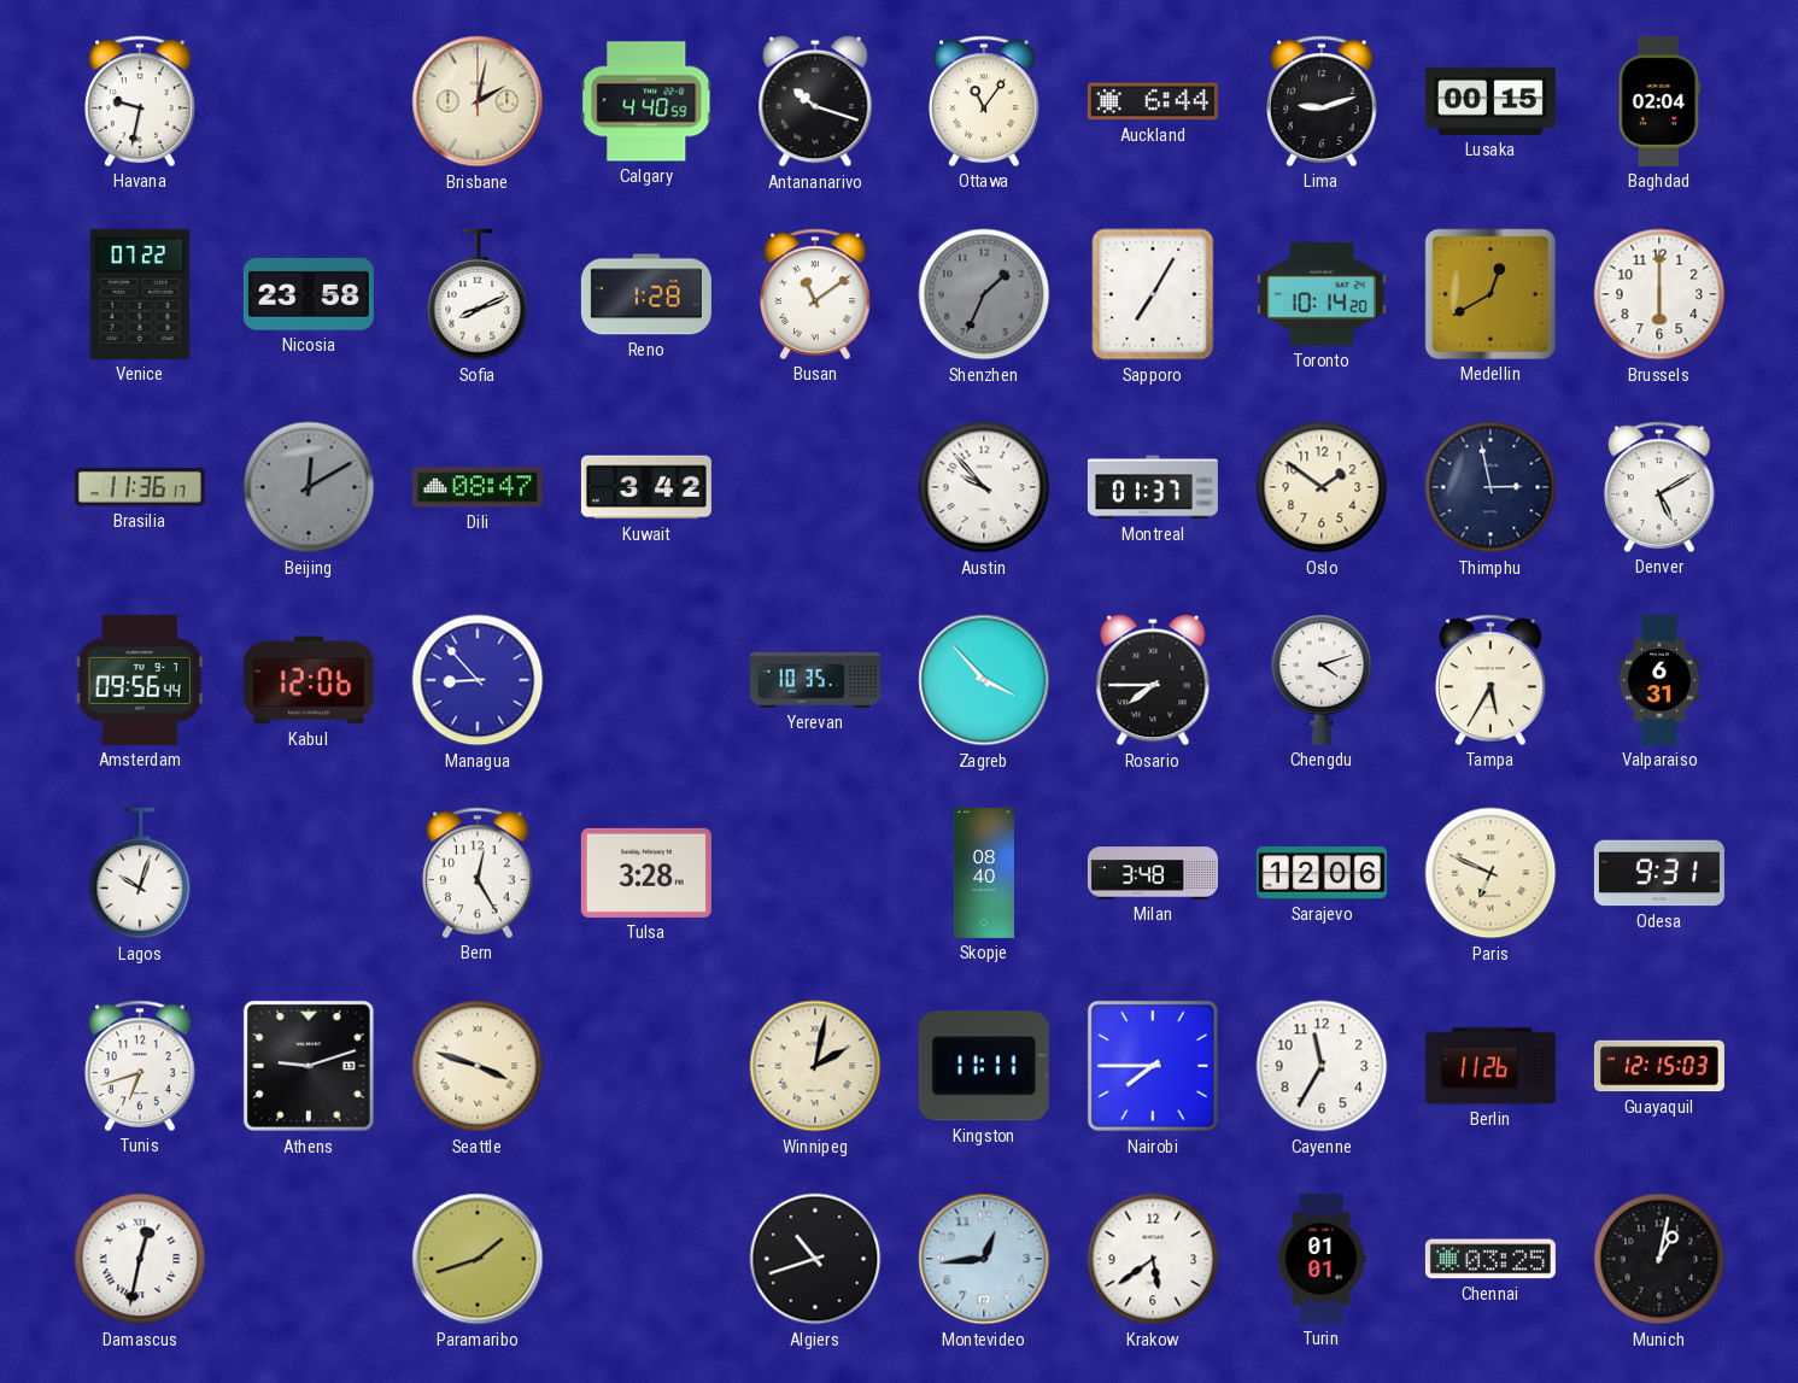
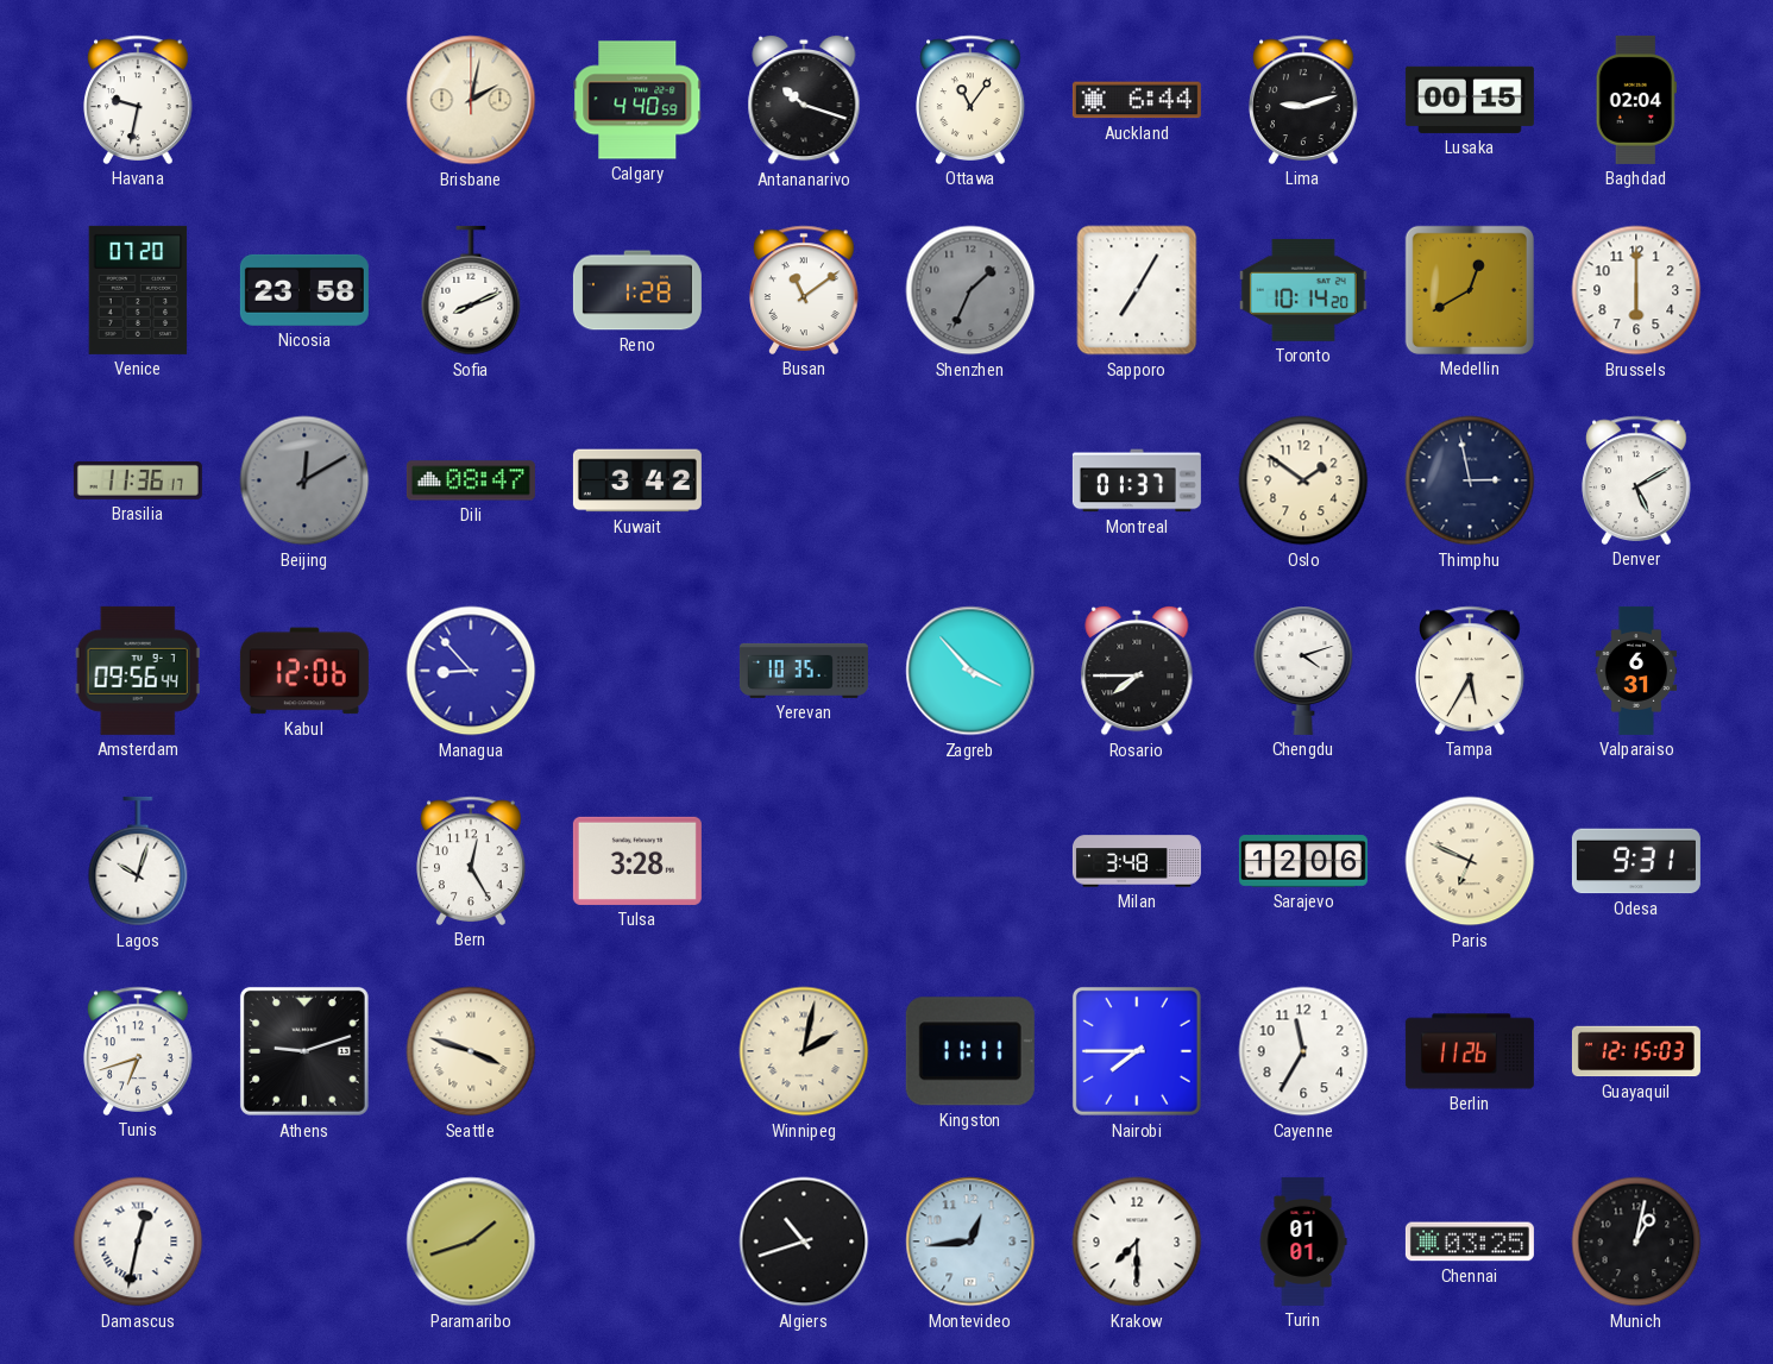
Venice: 07:22 -> 07:20
Austin: 9:53 -> none
Skopje: 08:40 -> none
Krakow: 5:39 -> 7:30
